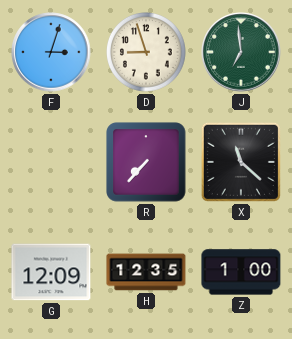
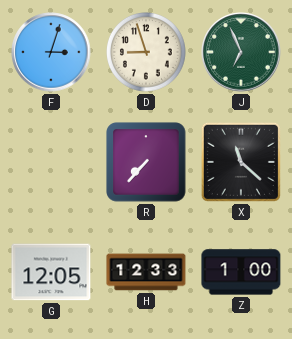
J: 6:59 -> 6:56
G: 12:09 -> 12:05
H: 12:35 -> 12:33
